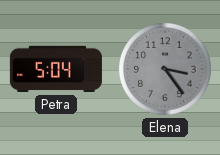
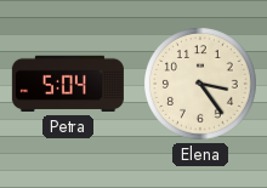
Elena dial: grey -> cream
